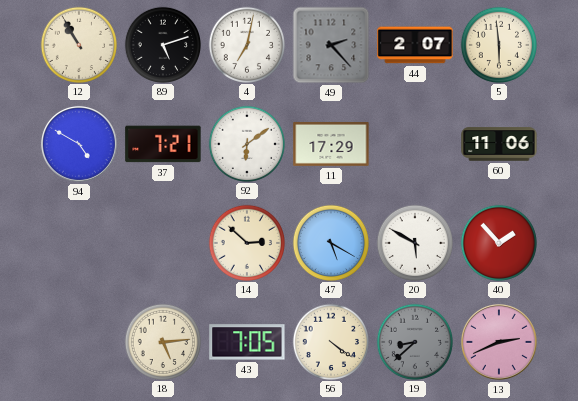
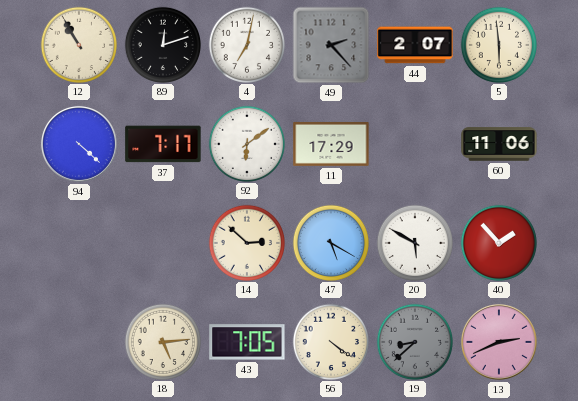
89: 5:12 -> 12:12
94: 4:50 -> 4:22
37: 7:21 -> 7:17
